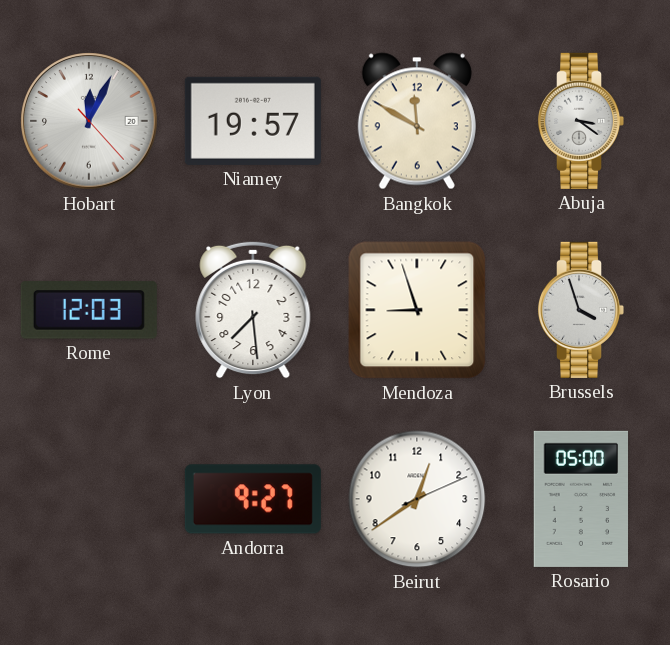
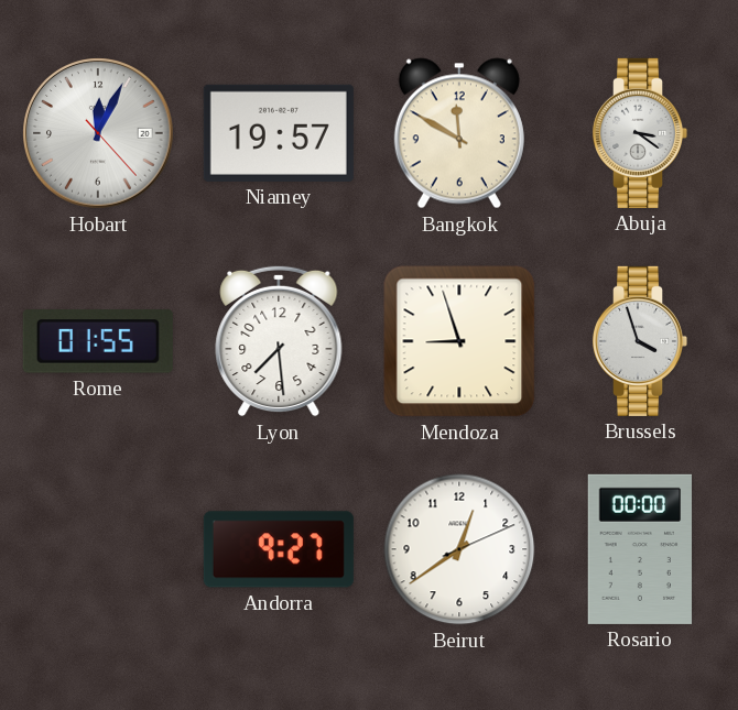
Rome: 12:03 -> 01:55
Rosario: 05:00 -> 00:00
